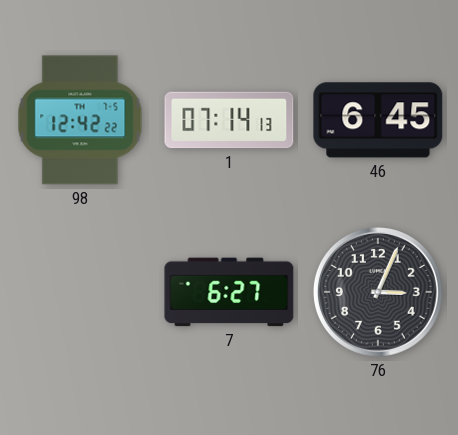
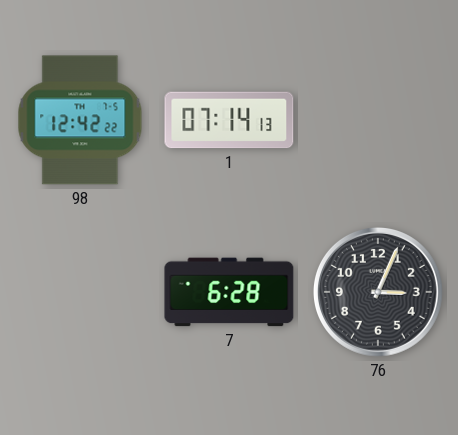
46: 6:45 -> none
7: 6:27 -> 6:28
